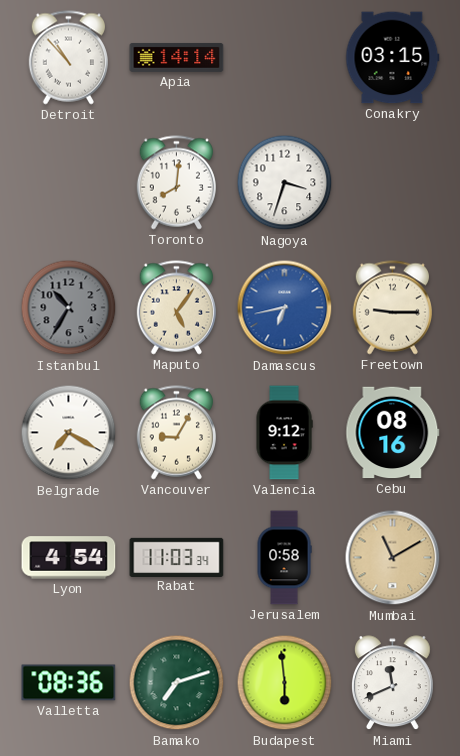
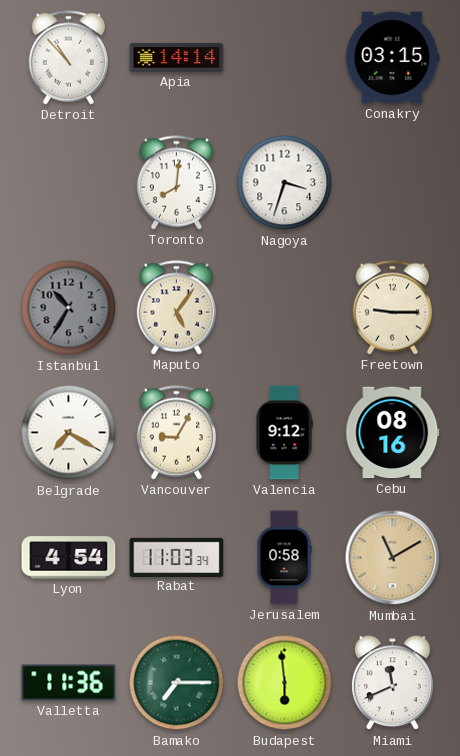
Damascus: 6:43 -> none
Valletta: 08:36 -> 11:36
Bamako: 7:12 -> 7:15
